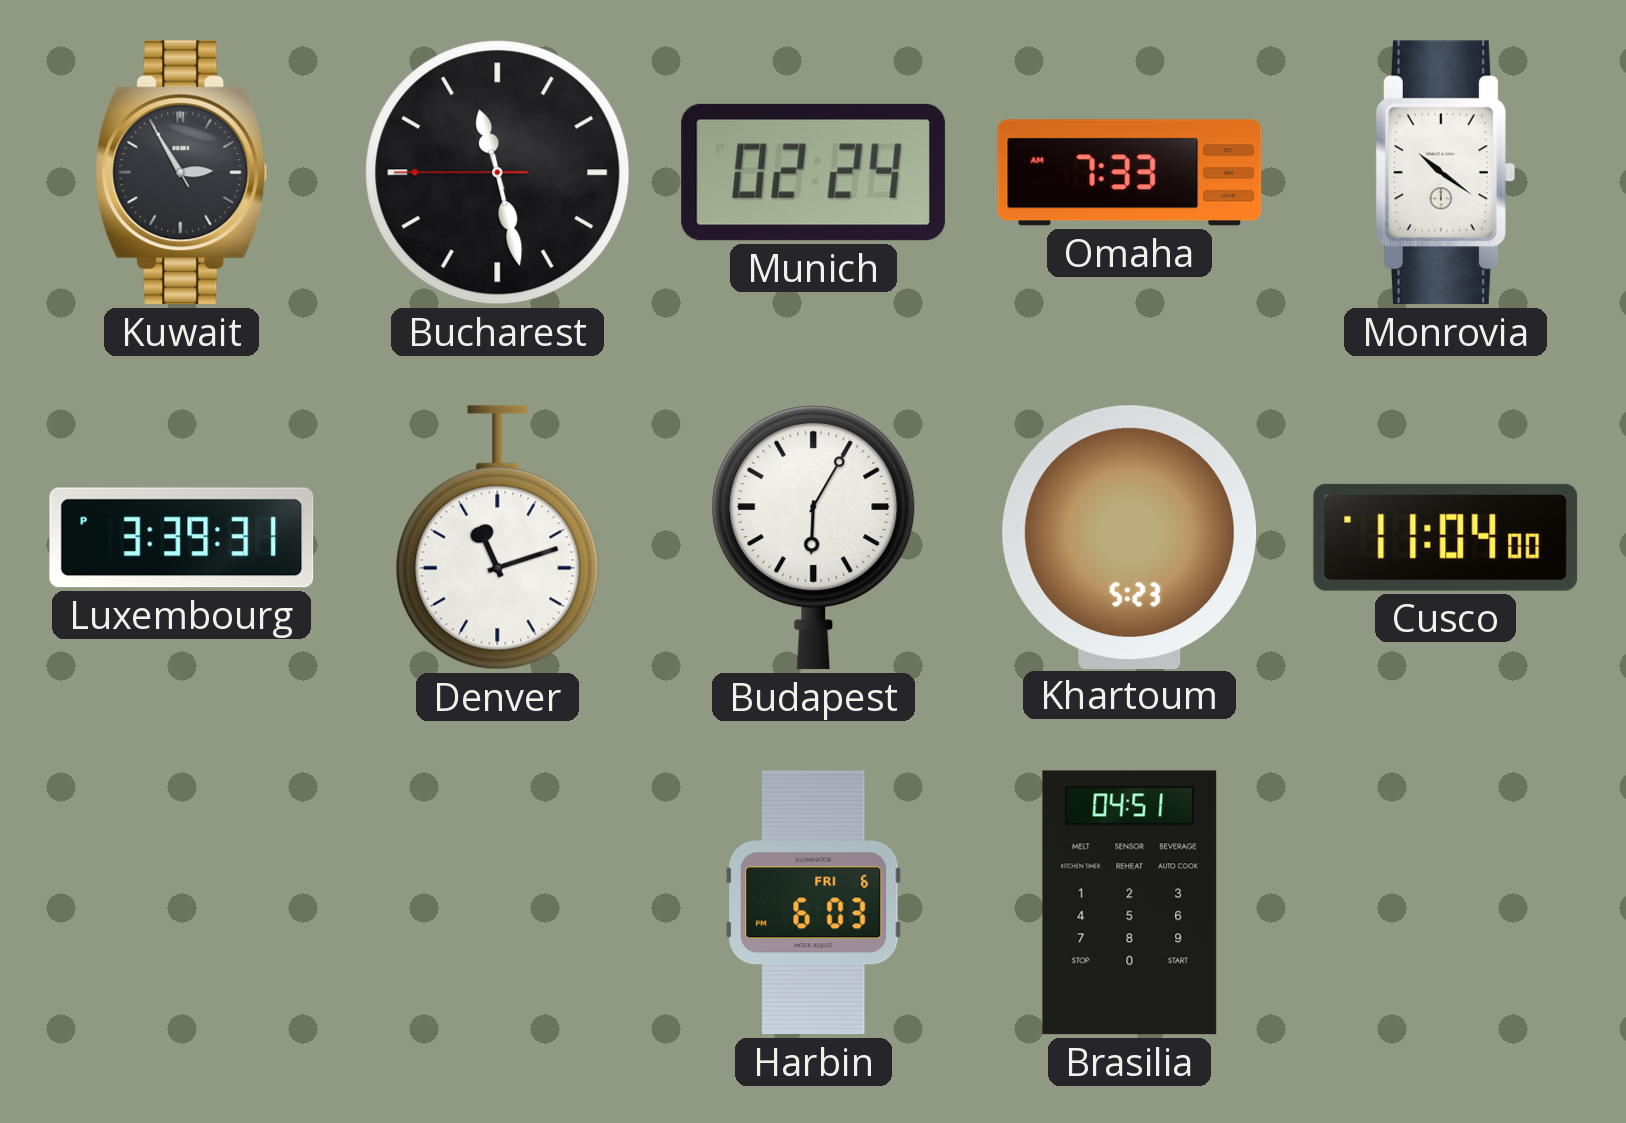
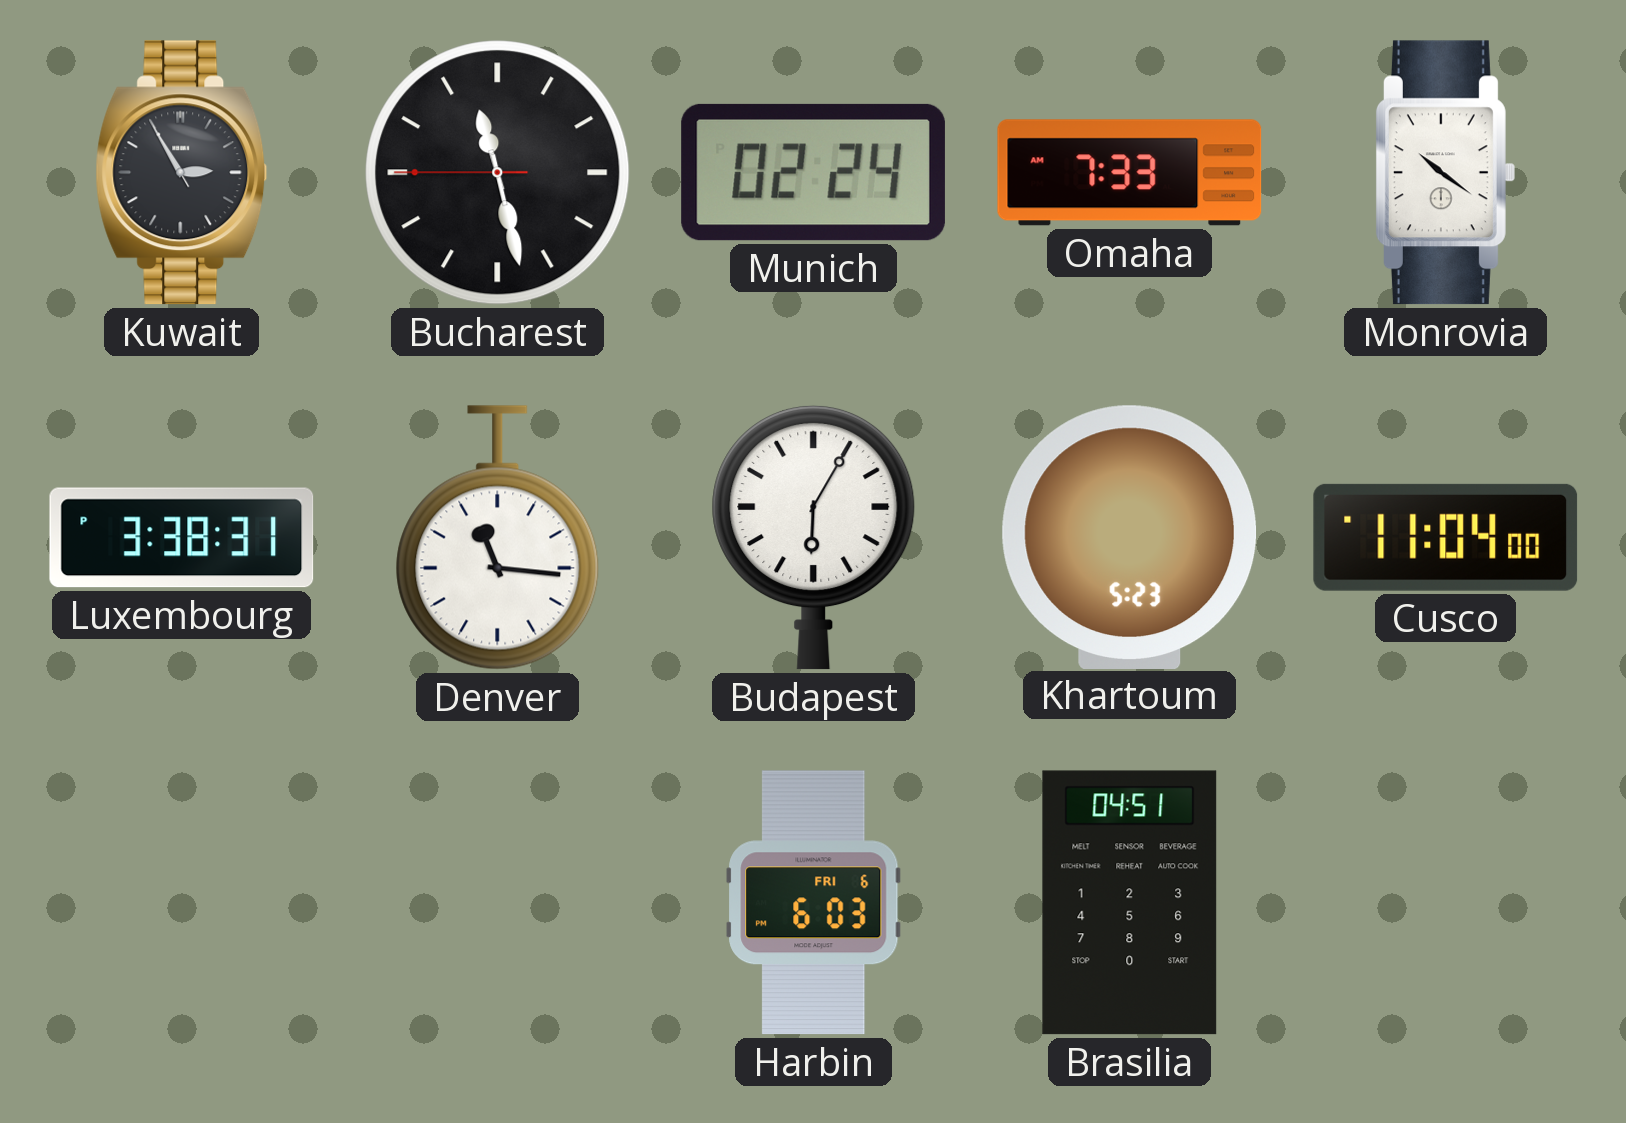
Luxembourg: 3:39 -> 3:38
Denver: 11:12 -> 11:16
